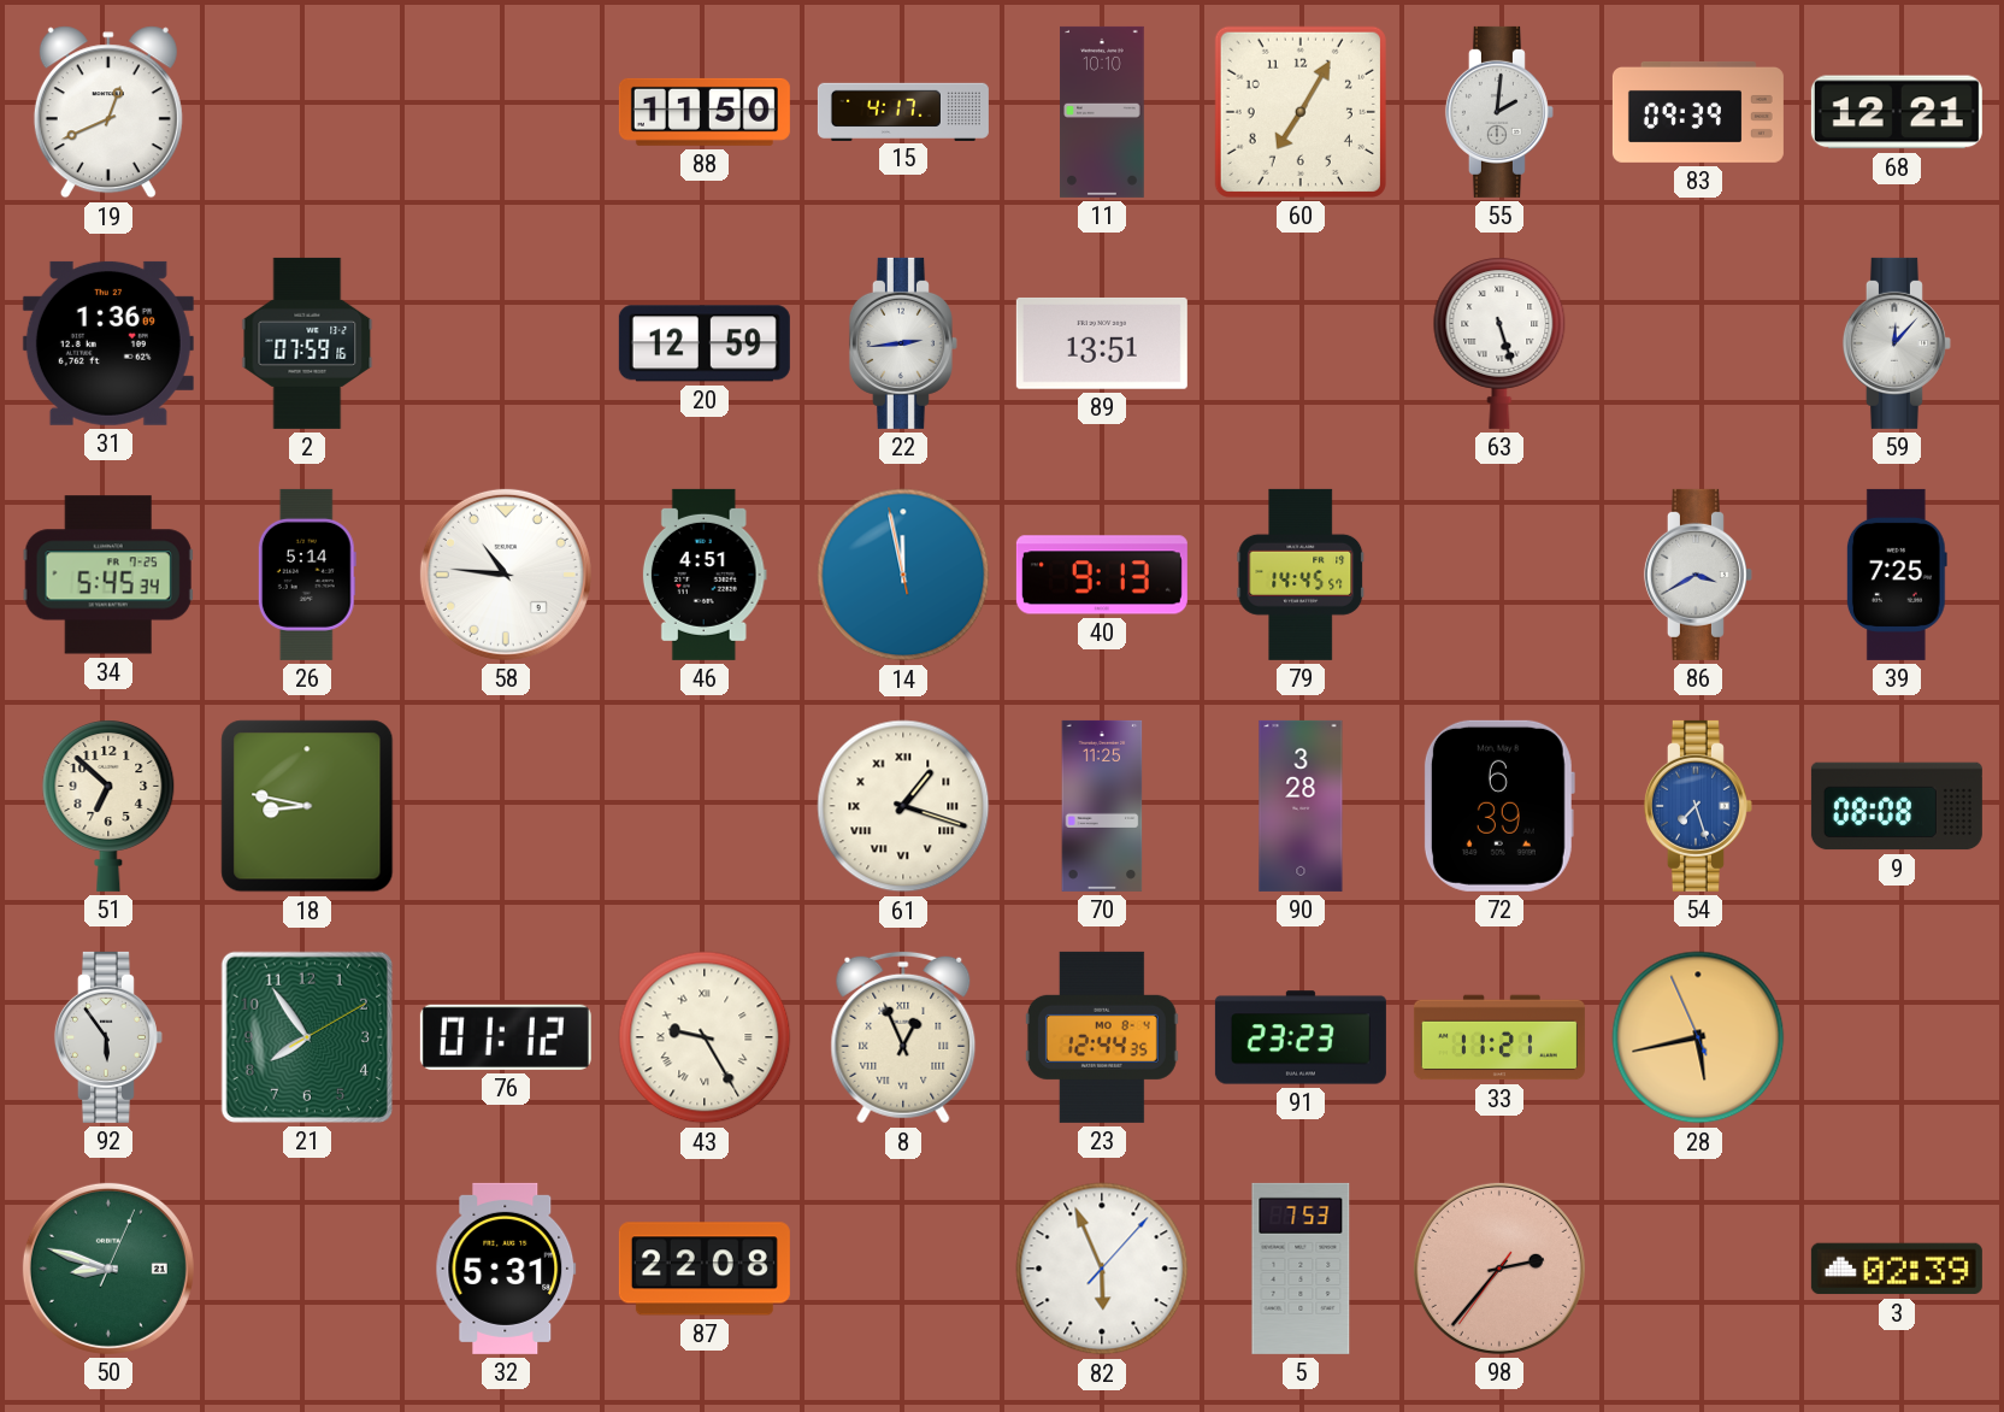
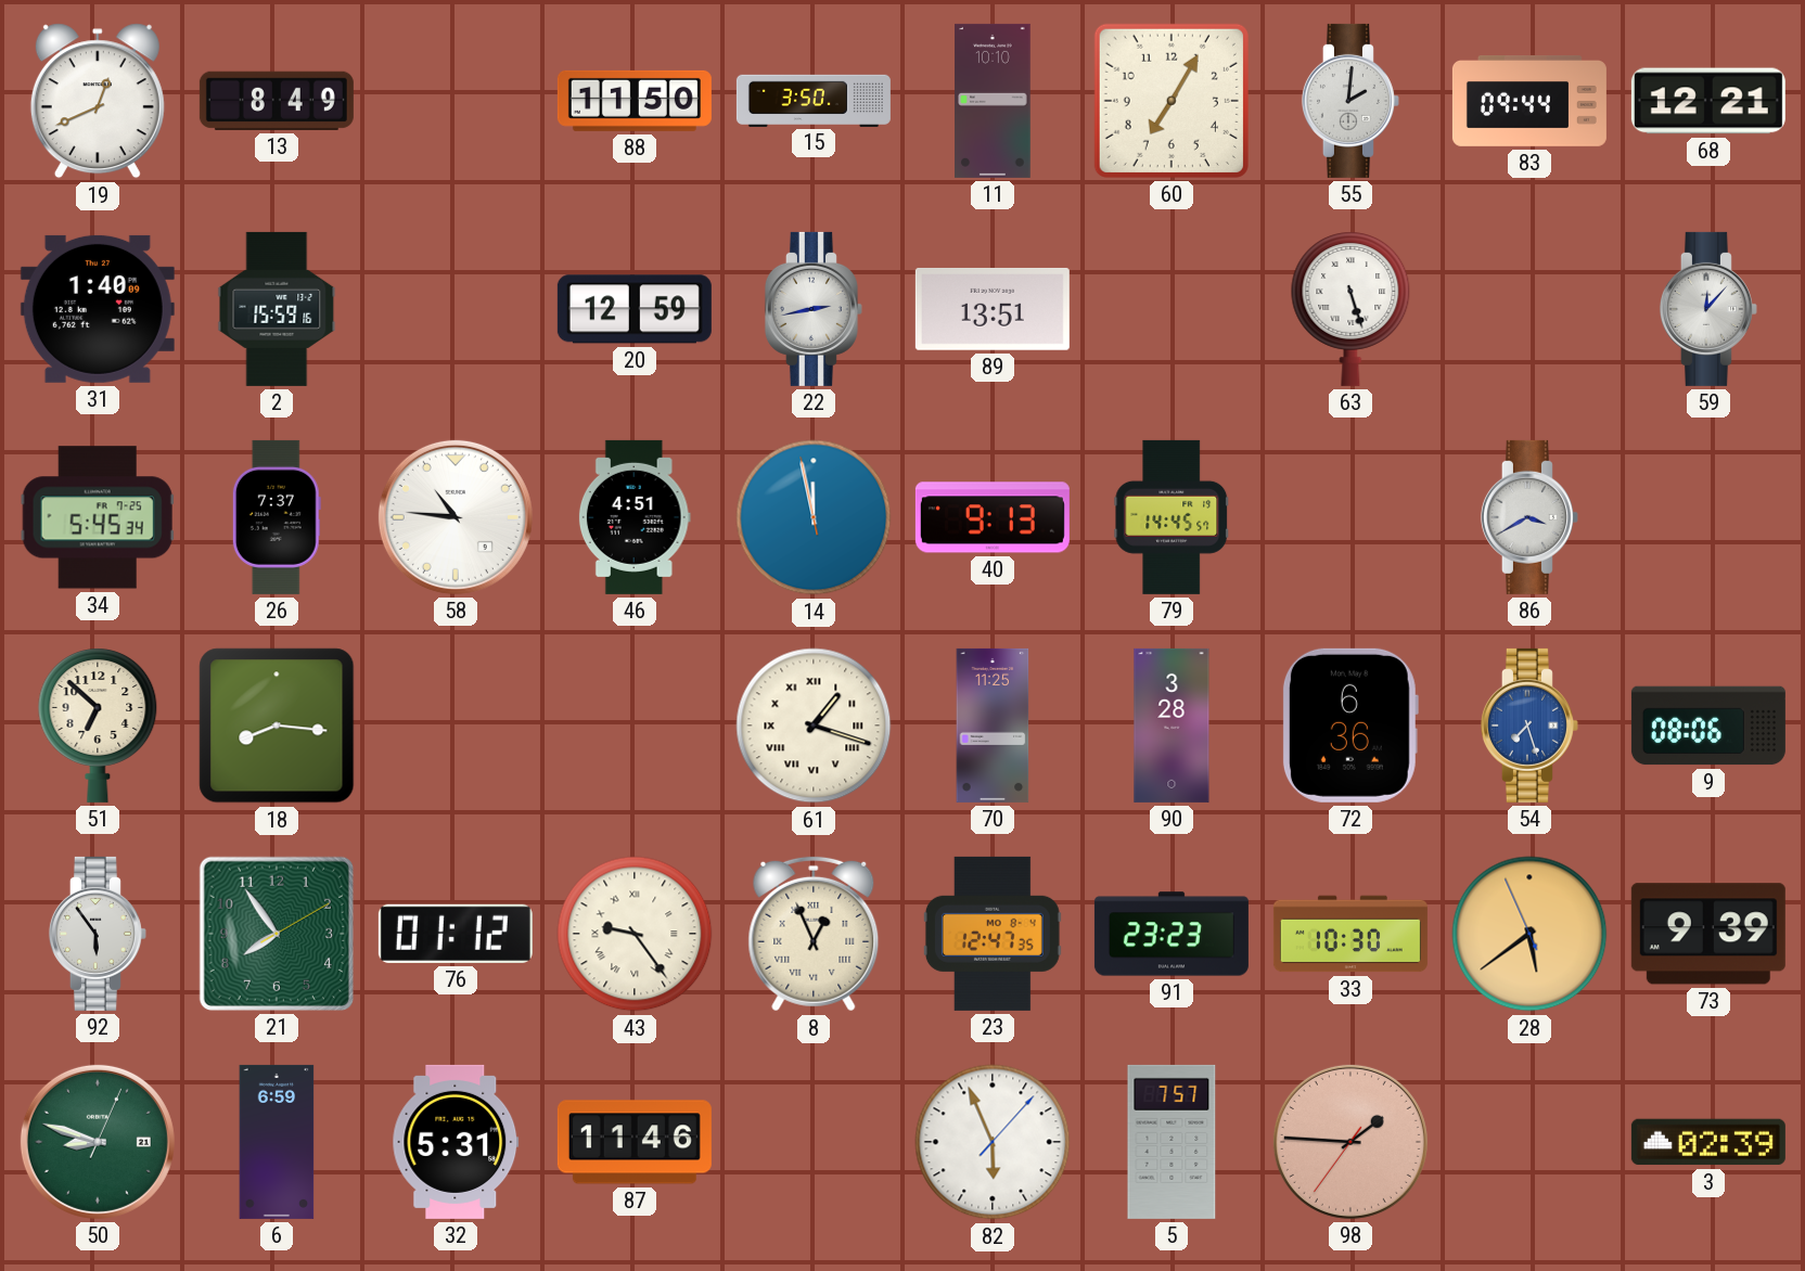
13: none -> 8:49
15: 4:17 -> 3:50
83: 09:39 -> 09:44
31: 1:36 -> 1:40
2: 07:59 -> 15:59
22: 2:44 -> 2:43
26: 5:14 -> 7:37
39: 7:25 -> none
18: 8:47 -> 8:16
72: 6:39 -> 6:36
9: 08:08 -> 08:06
43: 9:25 -> 9:24
23: 12:44 -> 12:47
33: 11:21 -> 10:30
28: 5:42 -> 5:38
73: none -> 9:39
6: none -> 6:59
87: 22:08 -> 11:46
5: 7:53 -> 7:57
98: 2:36 -> 1:45
